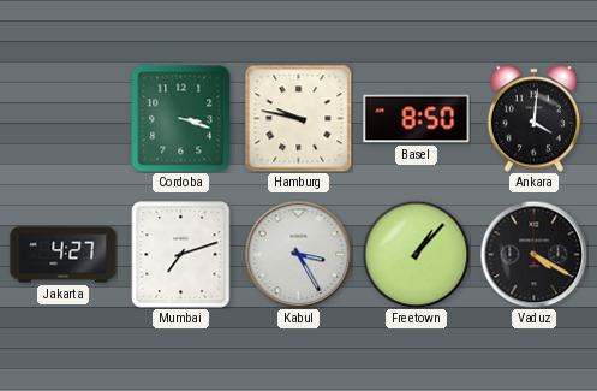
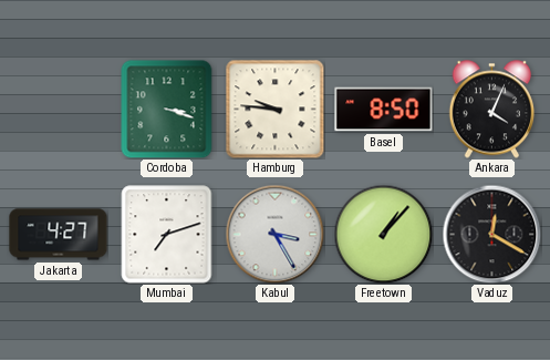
Hamburg: 9:47 -> 9:46
Ankara: 4:01 -> 4:04
Vaduz: 4:20 -> 12:20
